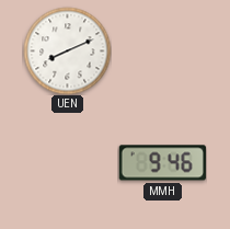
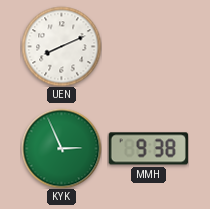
KYK: none -> 2:56
MMH: 9:46 -> 9:38
